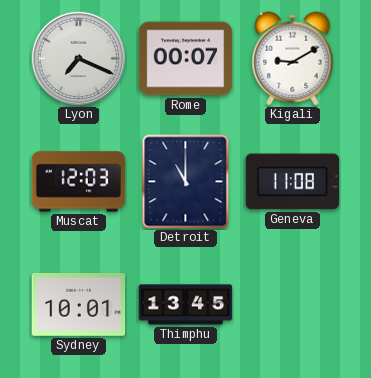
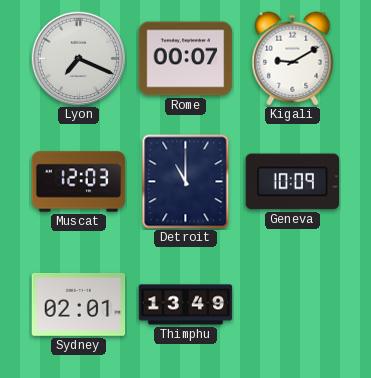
Geneva: 11:08 -> 10:09
Sydney: 10:01 -> 02:01
Thimphu: 13:45 -> 13:49
